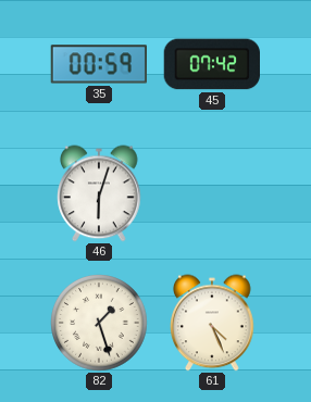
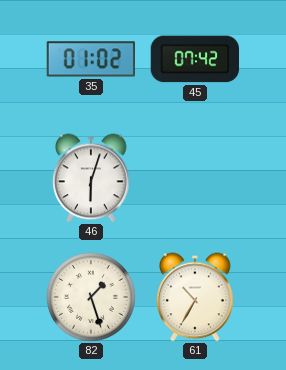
35: 00:59 -> 01:02
61: 4:26 -> 10:35
